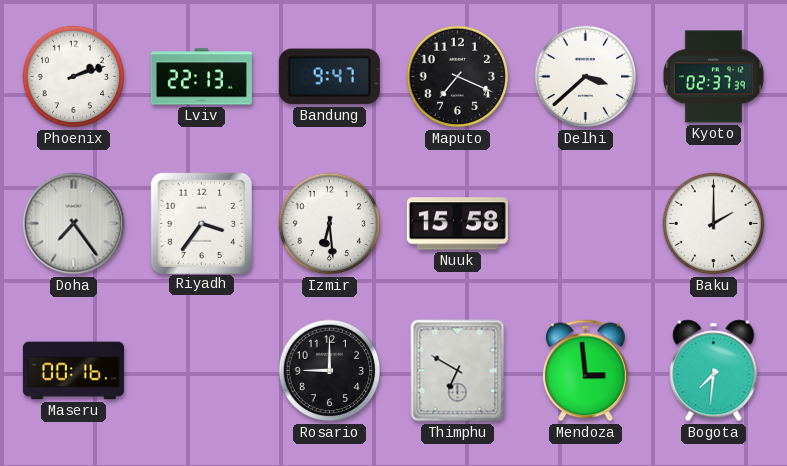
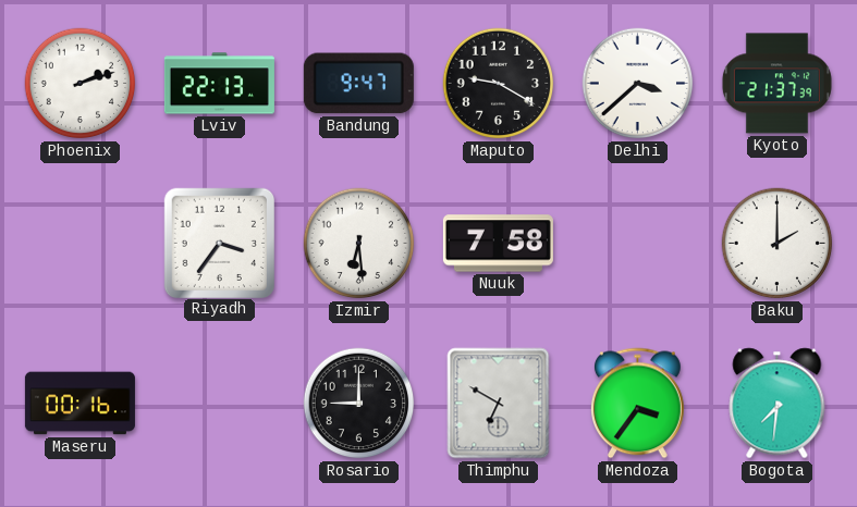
Maputo: 7:19 -> 9:20
Kyoto: 02:37 -> 21:37
Doha: 7:24 -> none
Nuuk: 15:58 -> 7:58
Mendoza: 2:59 -> 3:36
